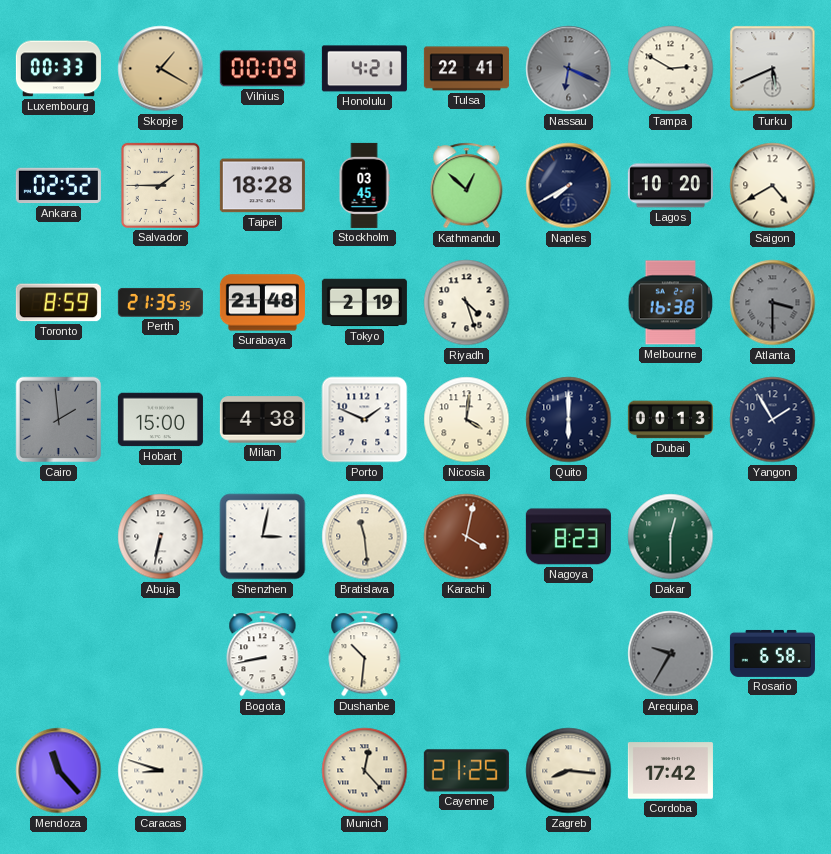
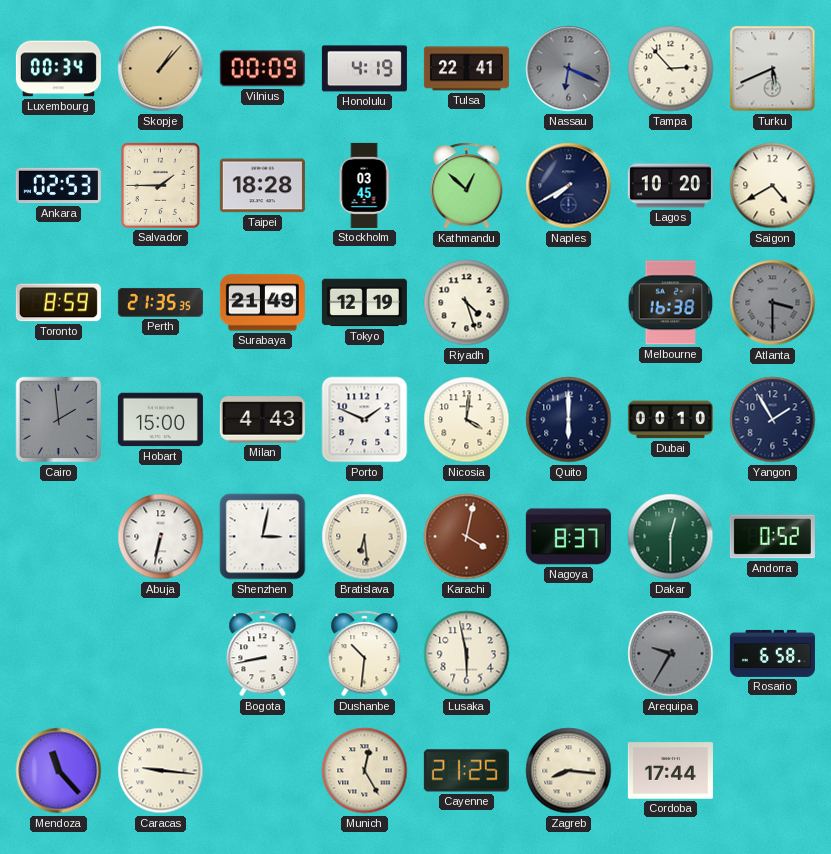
Luxembourg: 00:33 -> 00:34
Skopje: 1:20 -> 1:07
Honolulu: 4:21 -> 4:19
Tampa: 2:50 -> 2:53
Ankara: 02:52 -> 02:53
Surabaya: 21:48 -> 21:49
Tokyo: 2:19 -> 12:19
Milan: 4:38 -> 4:43
Dubai: 00:13 -> 00:10
Bratislava: 11:29 -> 6:29
Nagoya: 8:23 -> 8:37
Andorra: none -> 0:52
Lusaka: none -> 5:58
Caracas: 8:48 -> 9:16
Munich: 12:23 -> 12:25
Cordoba: 17:42 -> 17:44
